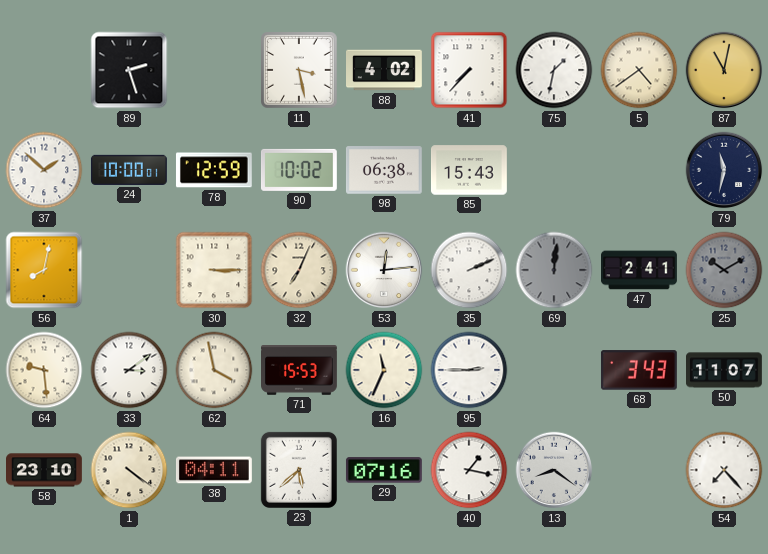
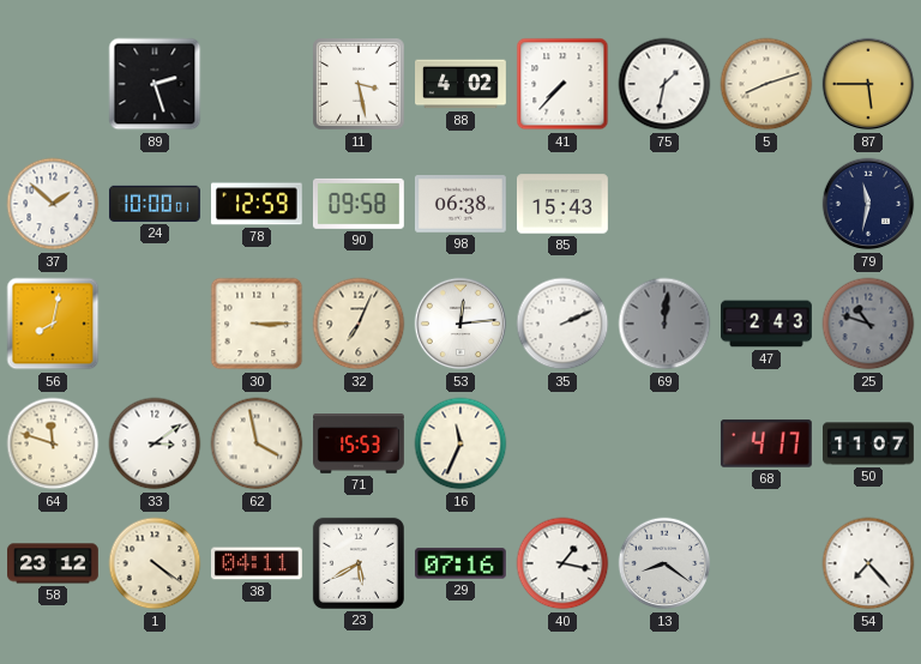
5: 4:39 -> 8:12
87: 11:02 -> 5:45
90: 10:02 -> 09:58
47: 2:41 -> 2:43
25: 10:10 -> 10:48
64: 9:29 -> 11:48
95: 2:45 -> none
68: 3:43 -> 4:17
58: 23:10 -> 23:12
23: 5:38 -> 5:40
